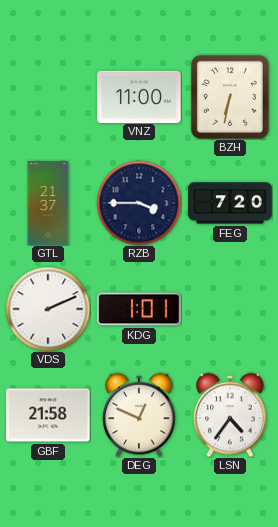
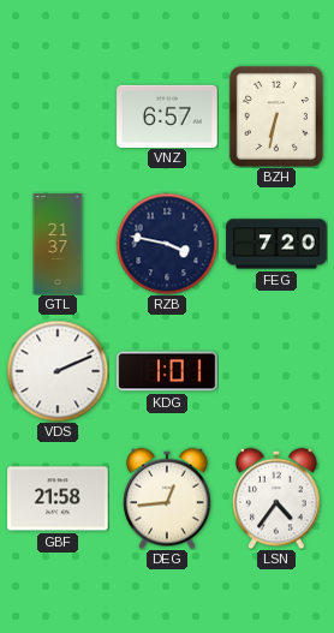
VNZ: 11:00 -> 6:57
RZB: 3:45 -> 3:47
DEG: 12:49 -> 12:44
